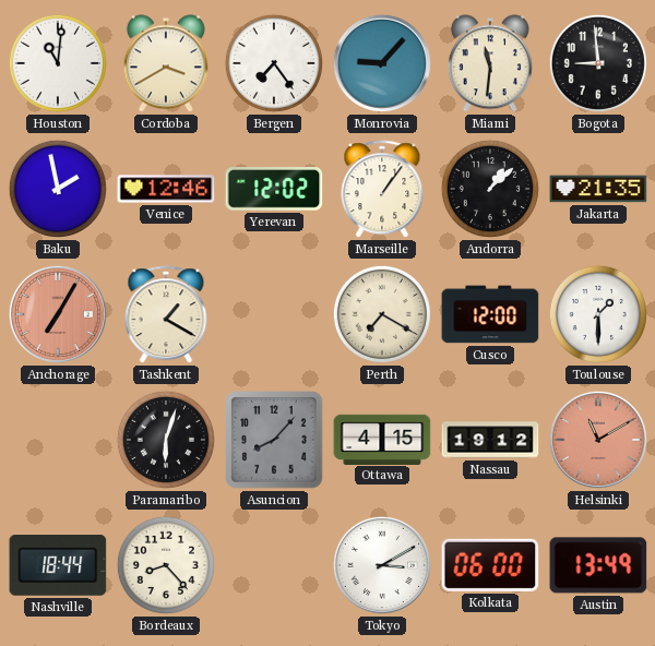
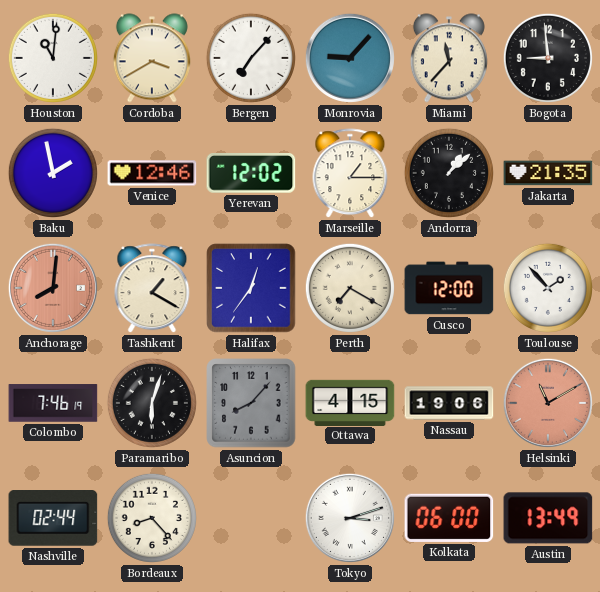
Bergen: 7:24 -> 7:07
Miami: 11:31 -> 11:37
Marseille: 1:06 -> 1:15
Anchorage: 7:05 -> 8:01
Halifax: none -> 12:36
Toulouse: 1:30 -> 1:53
Colombo: none -> 7:46
Nassau: 19:12 -> 19:06
Nashville: 18:44 -> 02:44
Tokyo: 3:10 -> 3:12
